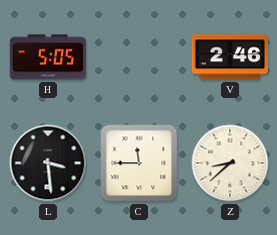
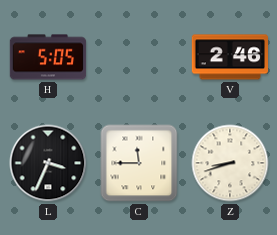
L: 3:29 -> 3:34
Z: 8:38 -> 8:42
